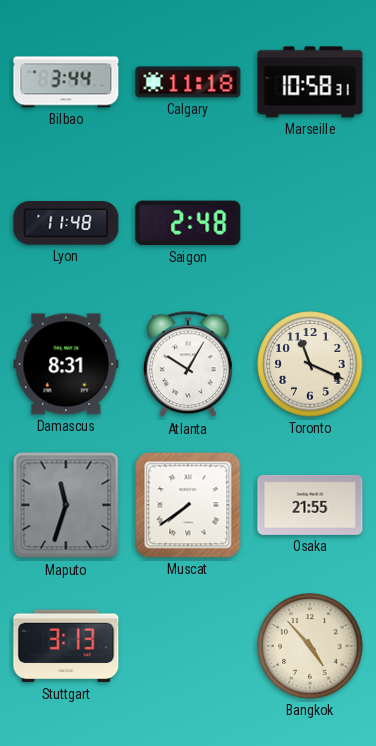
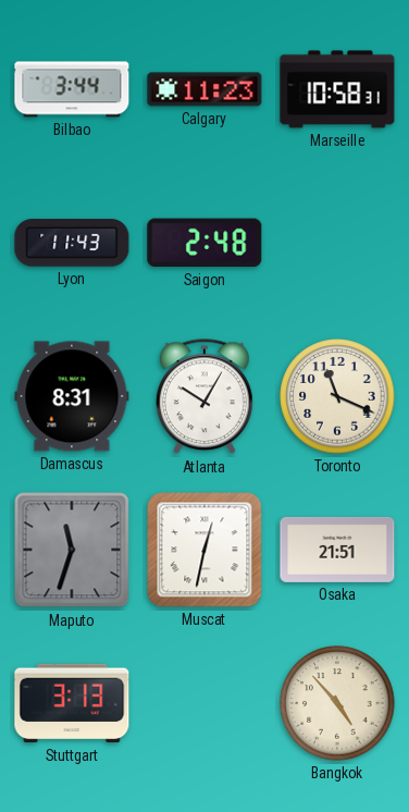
Calgary: 11:18 -> 11:23
Lyon: 11:48 -> 11:43
Muscat: 7:39 -> 12:32
Osaka: 21:55 -> 21:51
